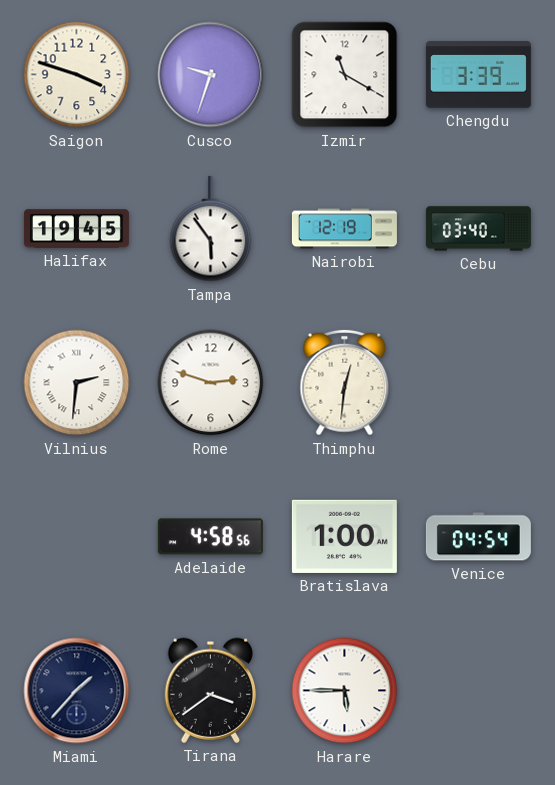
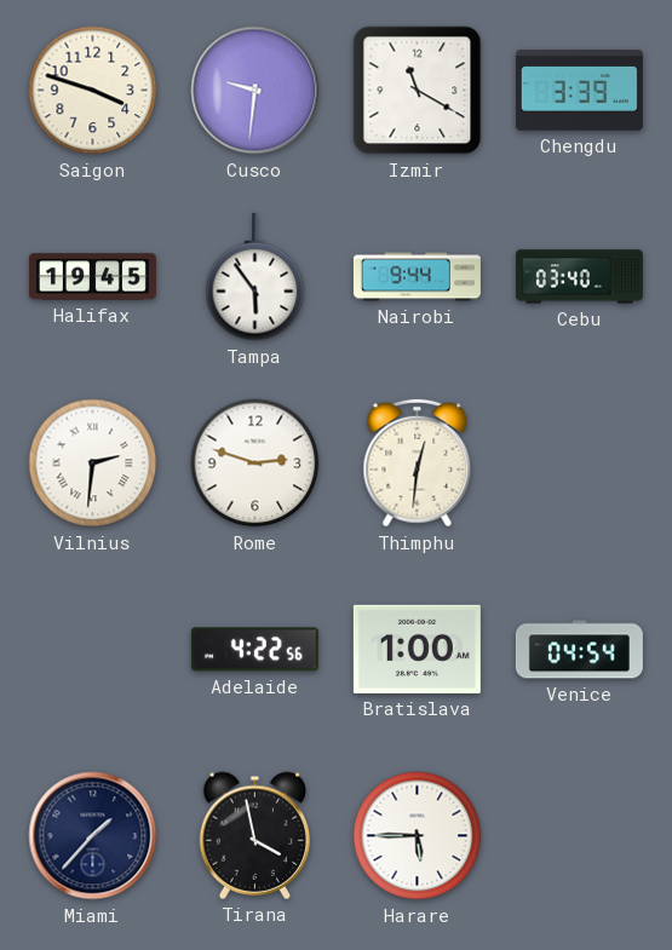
Cusco: 9:33 -> 9:31
Nairobi: 12:19 -> 9:44
Adelaide: 4:58 -> 4:22
Tirana: 3:39 -> 3:58
